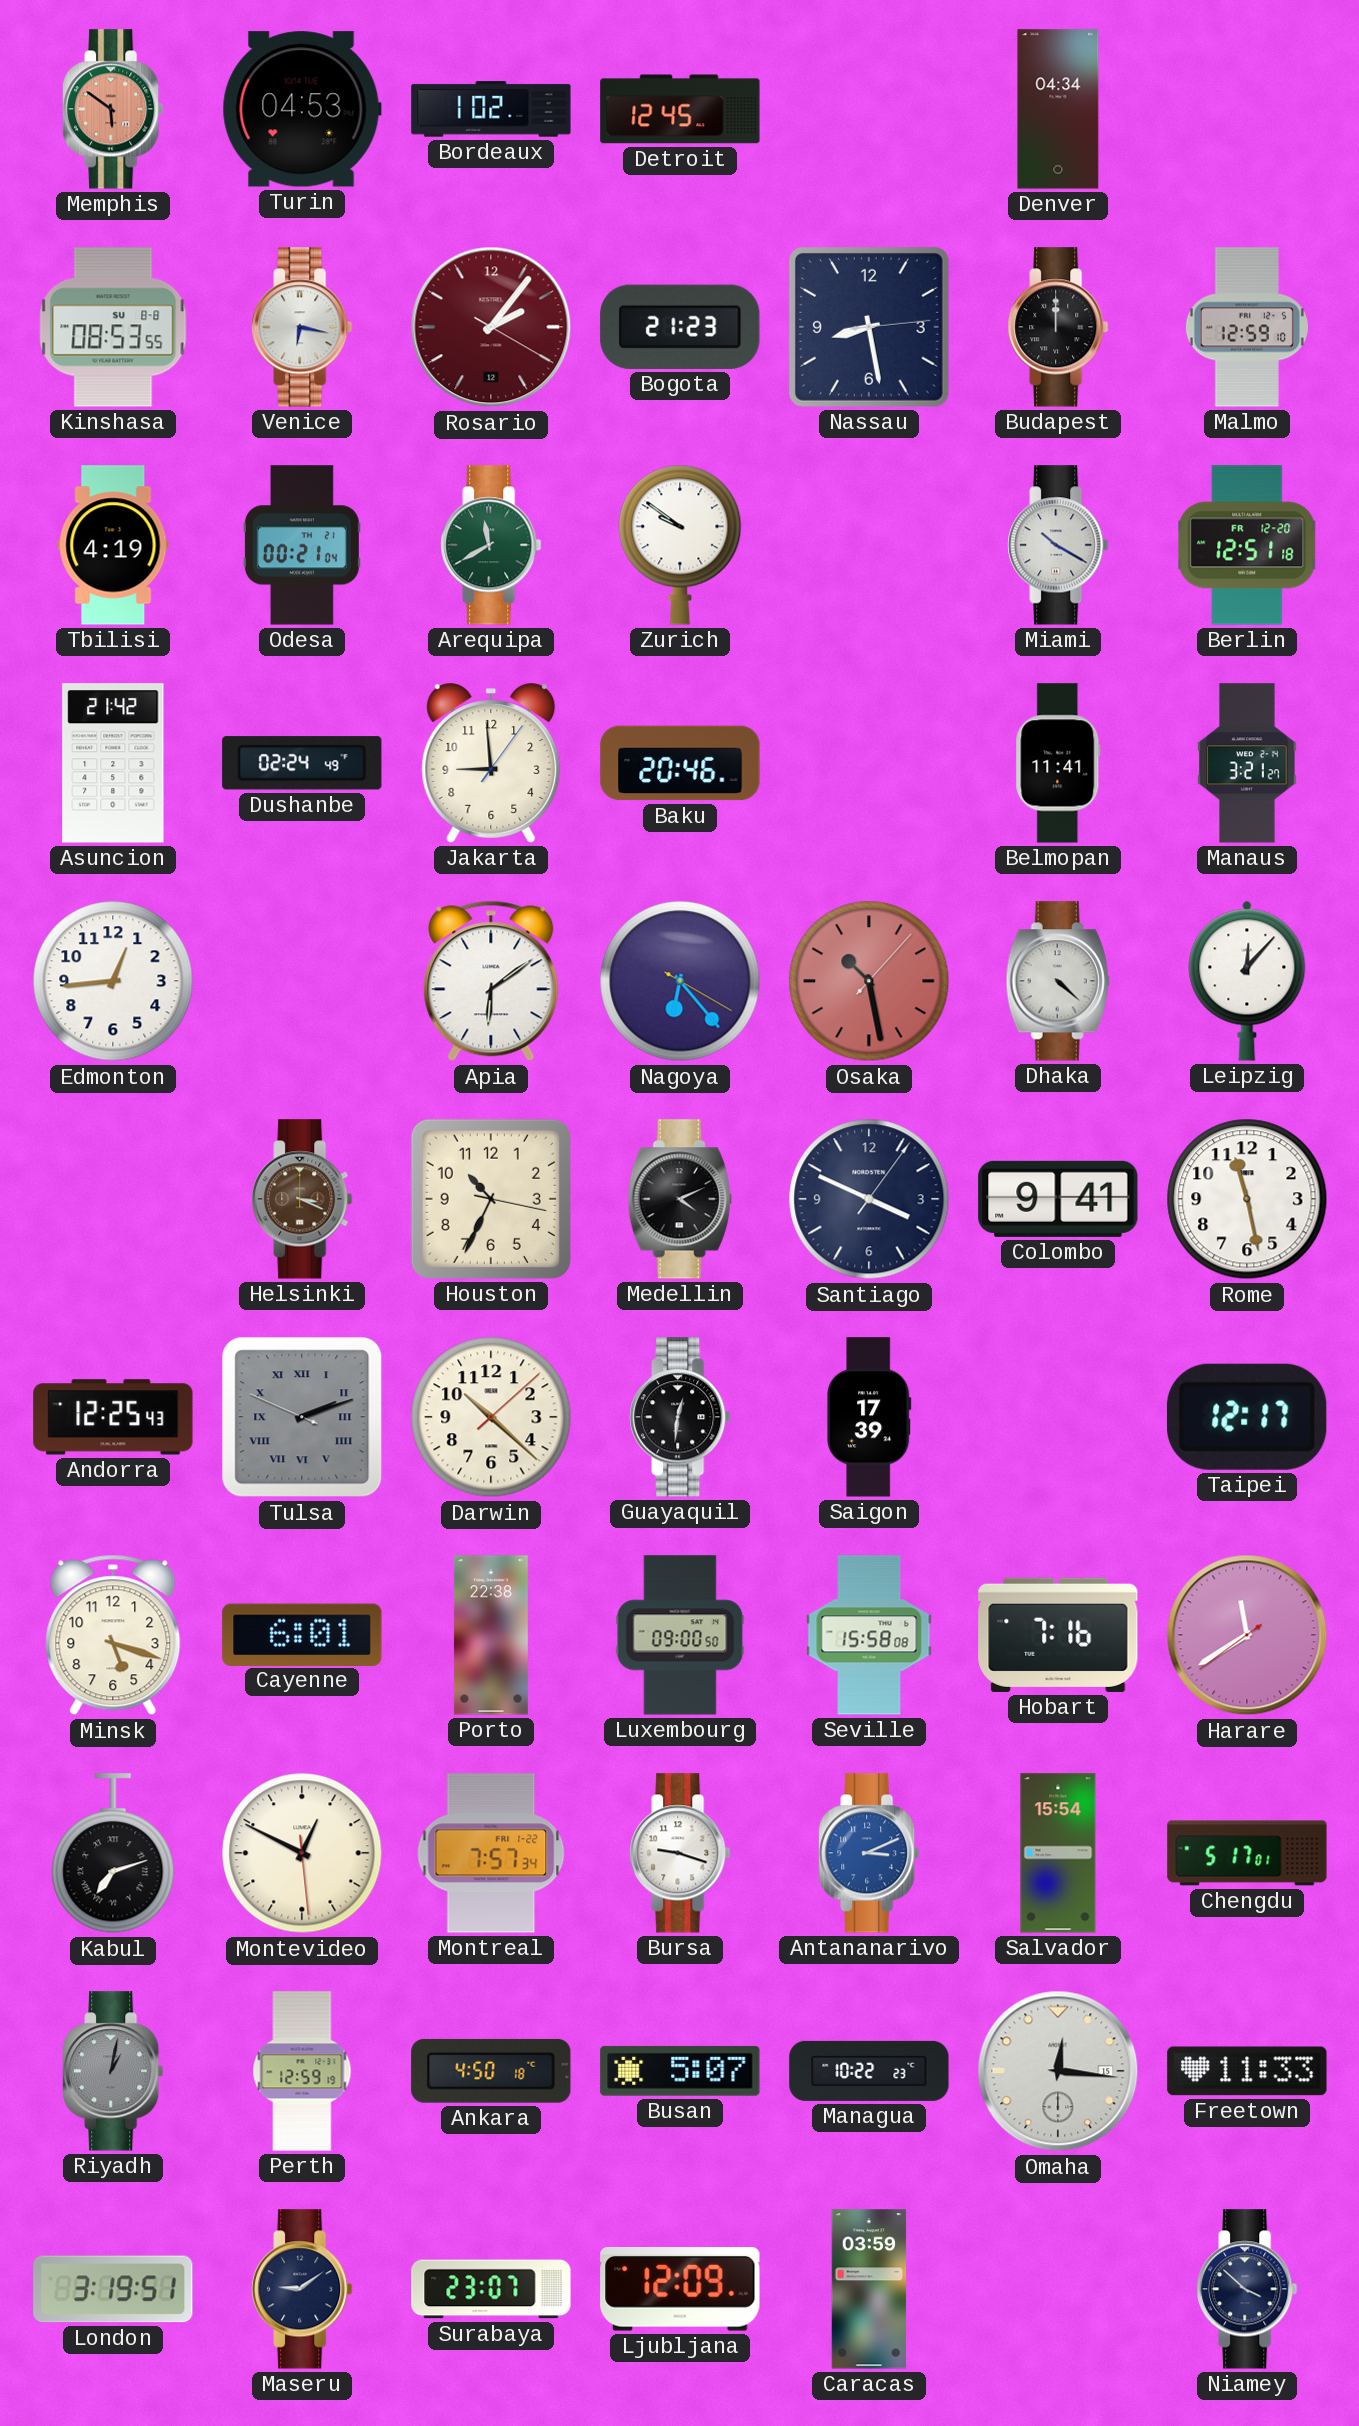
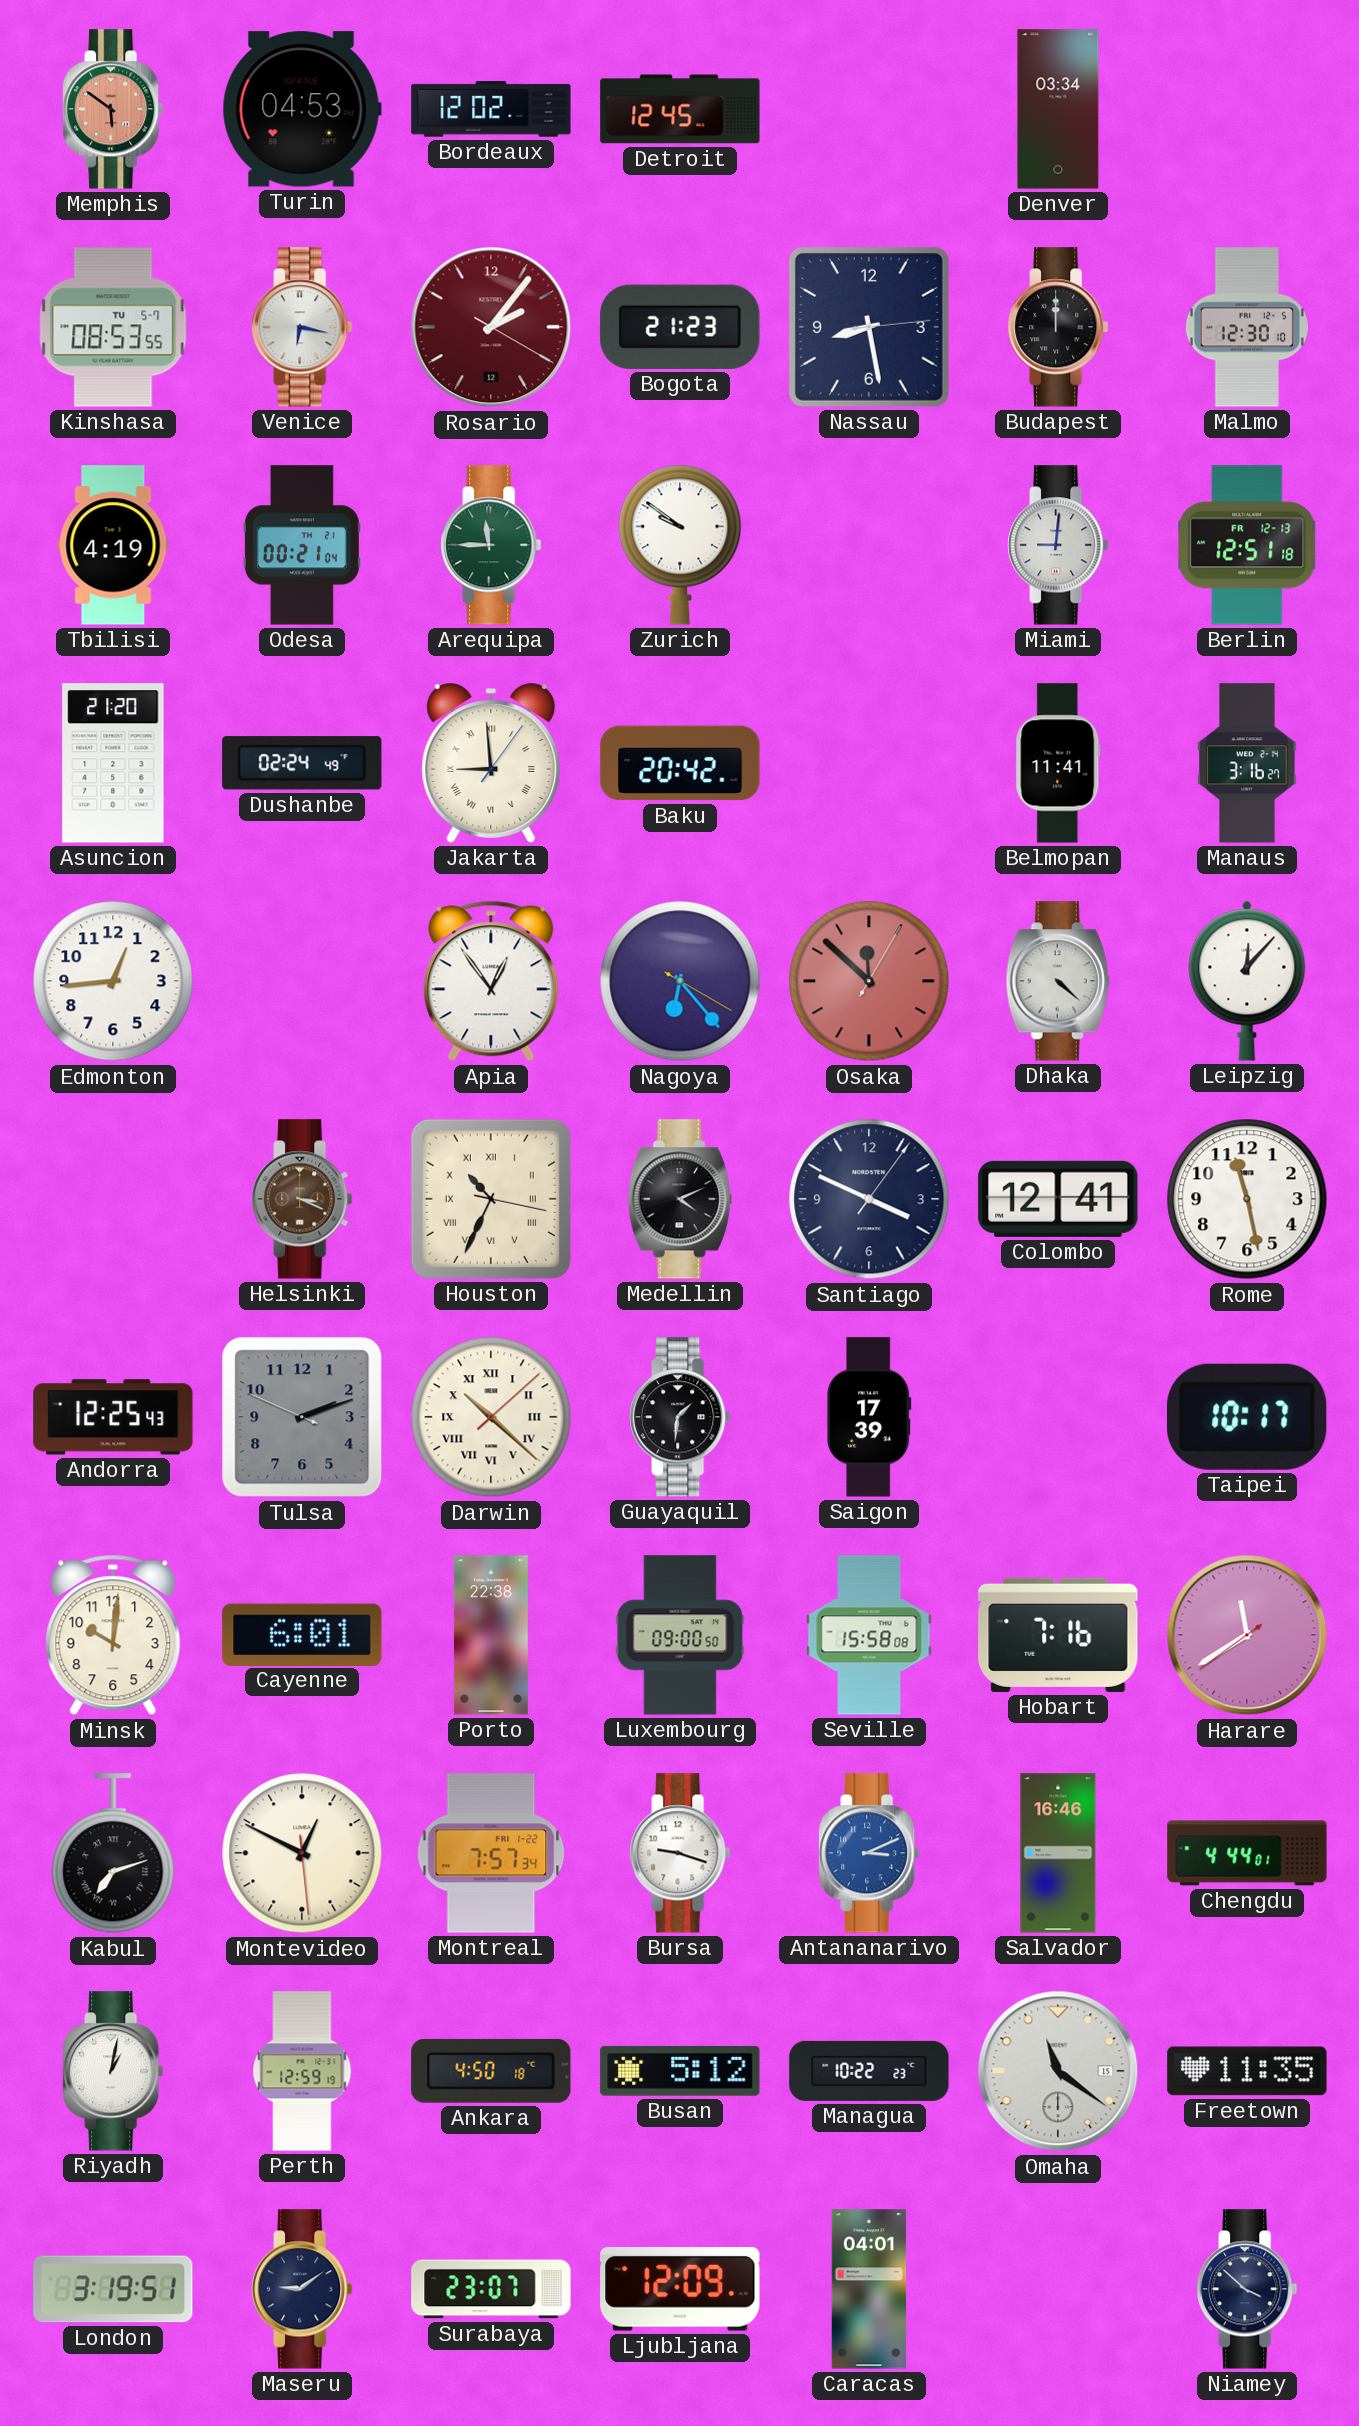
Bordeaux: 1:02 -> 12:02
Denver: 04:34 -> 03:34
Kinshasa date: SU 8-8 -> TU 5-7
Malmo: 12:59 -> 12:30
Arequipa: 11:40 -> 11:45
Miami: 10:20 -> 9:01
Berlin date: FR 12-20 -> FR 12-13
Asuncion: 21:42 -> 21:20
Jakarta numerals: Arabic -> Roman
Baku: 20:46 -> 20:42
Manaus: 3:21 -> 3:16
Apia: 6:09 -> 12:54
Osaka: 10:28 -> 11:52
Houston numerals: Arabic -> Roman
Colombo: 9:41 -> 12:41
Tulsa numerals: Roman -> Arabic
Darwin numerals: Arabic -> Roman
Guayaquil: 12:31 -> 1:31
Taipei: 12:17 -> 10:17
Minsk: 5:18 -> 10:01
Salvador: 15:54 -> 16:46
Chengdu: 5:17 -> 4:44
Riyadh dial: grey -> white
Busan: 5:07 -> 5:12
Omaha: 12:16 -> 11:21
Freetown: 11:33 -> 11:35
Caracas: 03:59 -> 04:01
